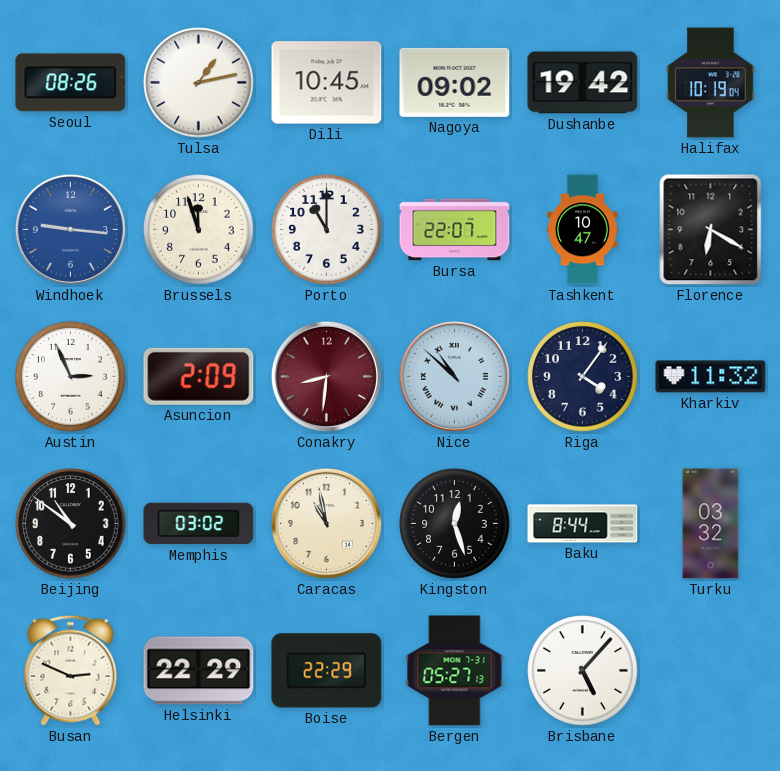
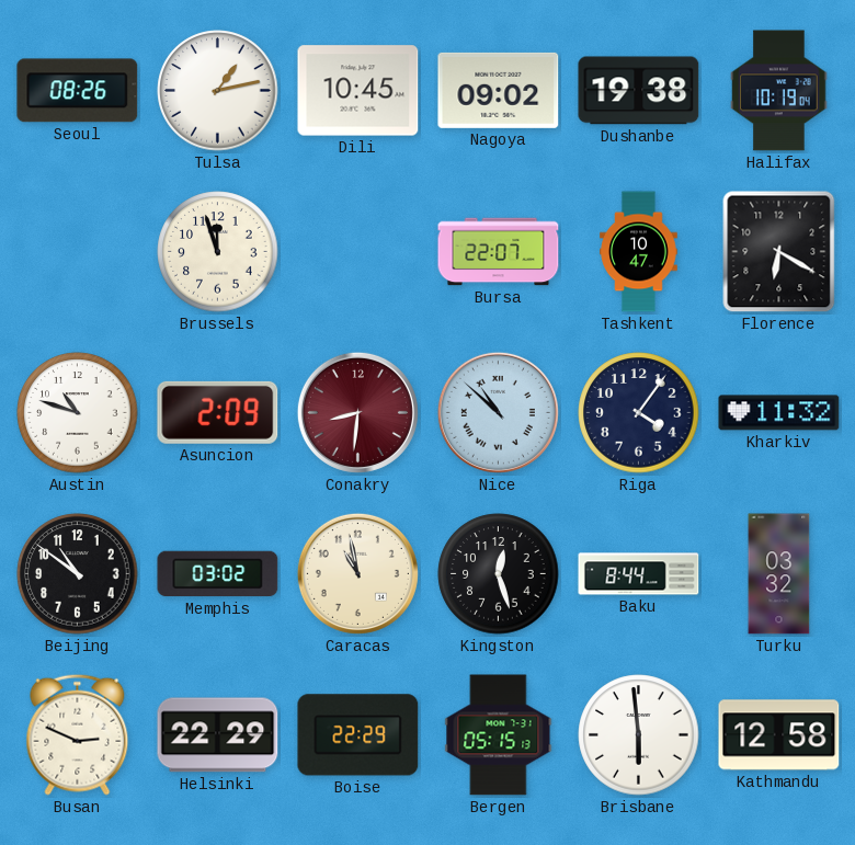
Dushanbe: 19:42 -> 19:38
Windhoek: 9:16 -> none
Porto: 11:00 -> none
Austin: 2:56 -> 10:48
Bergen: 05:27 -> 05:15
Brisbane: 5:07 -> 5:59
Kathmandu: none -> 12:58
